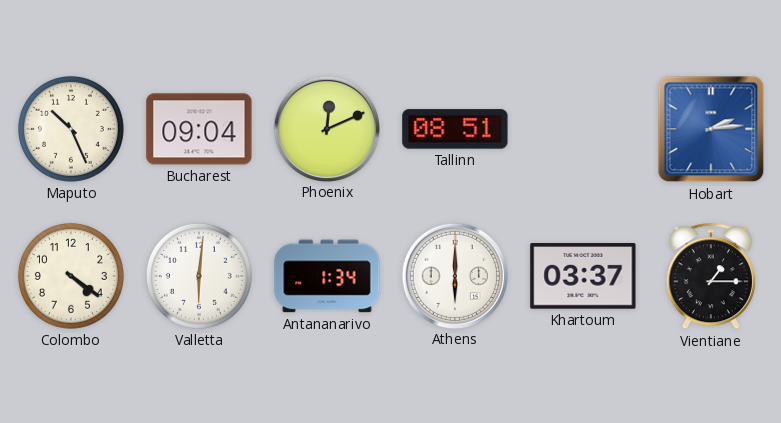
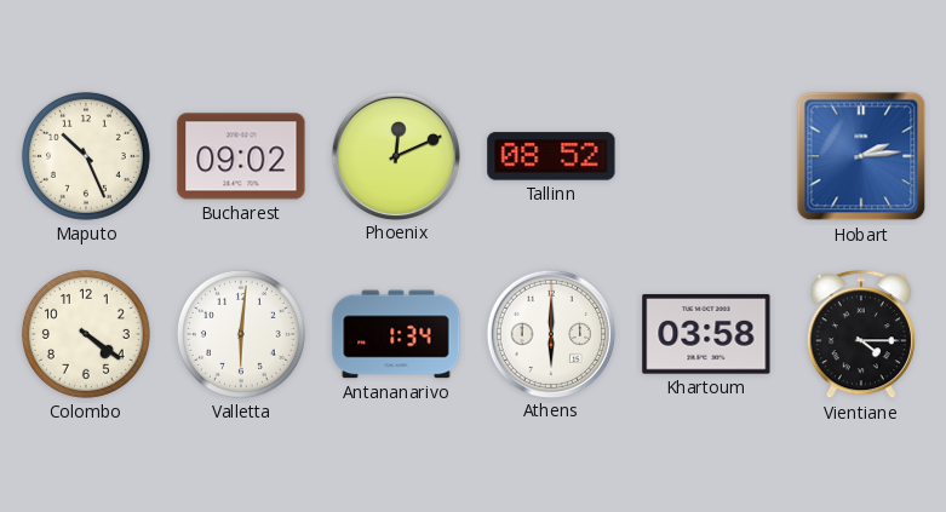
Bucharest: 09:04 -> 09:02
Tallinn: 08:51 -> 08:52
Khartoum: 03:37 -> 03:58
Vientiane: 1:15 -> 4:15
